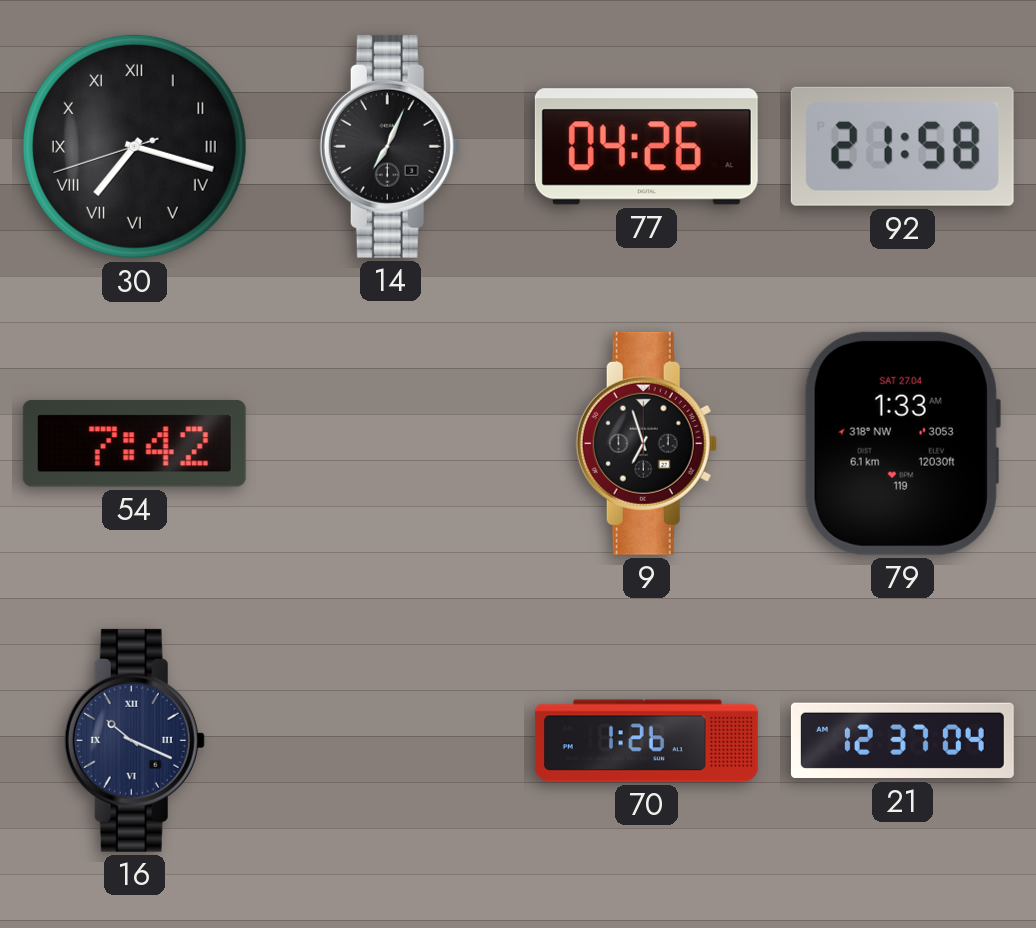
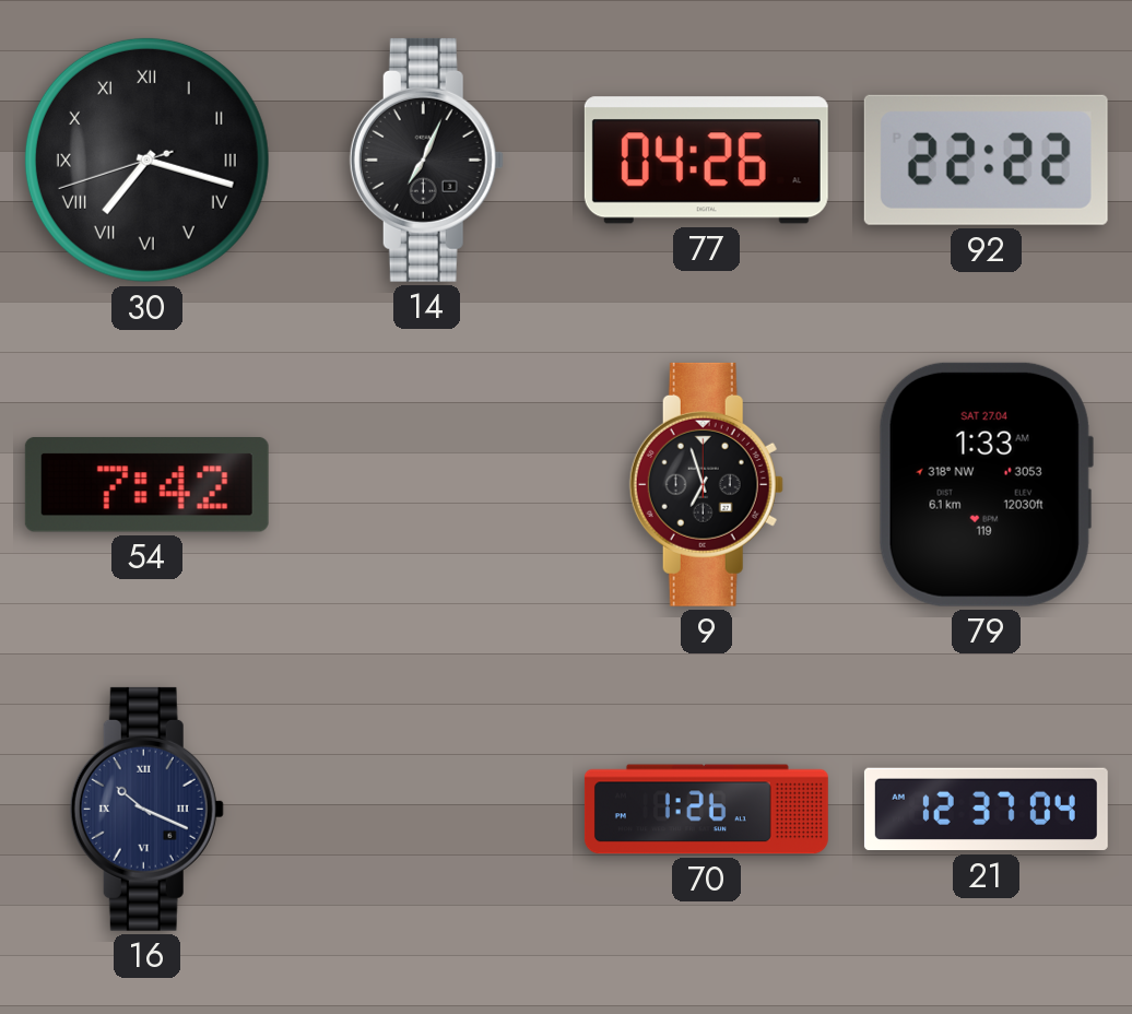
92: 21:58 -> 22:22
